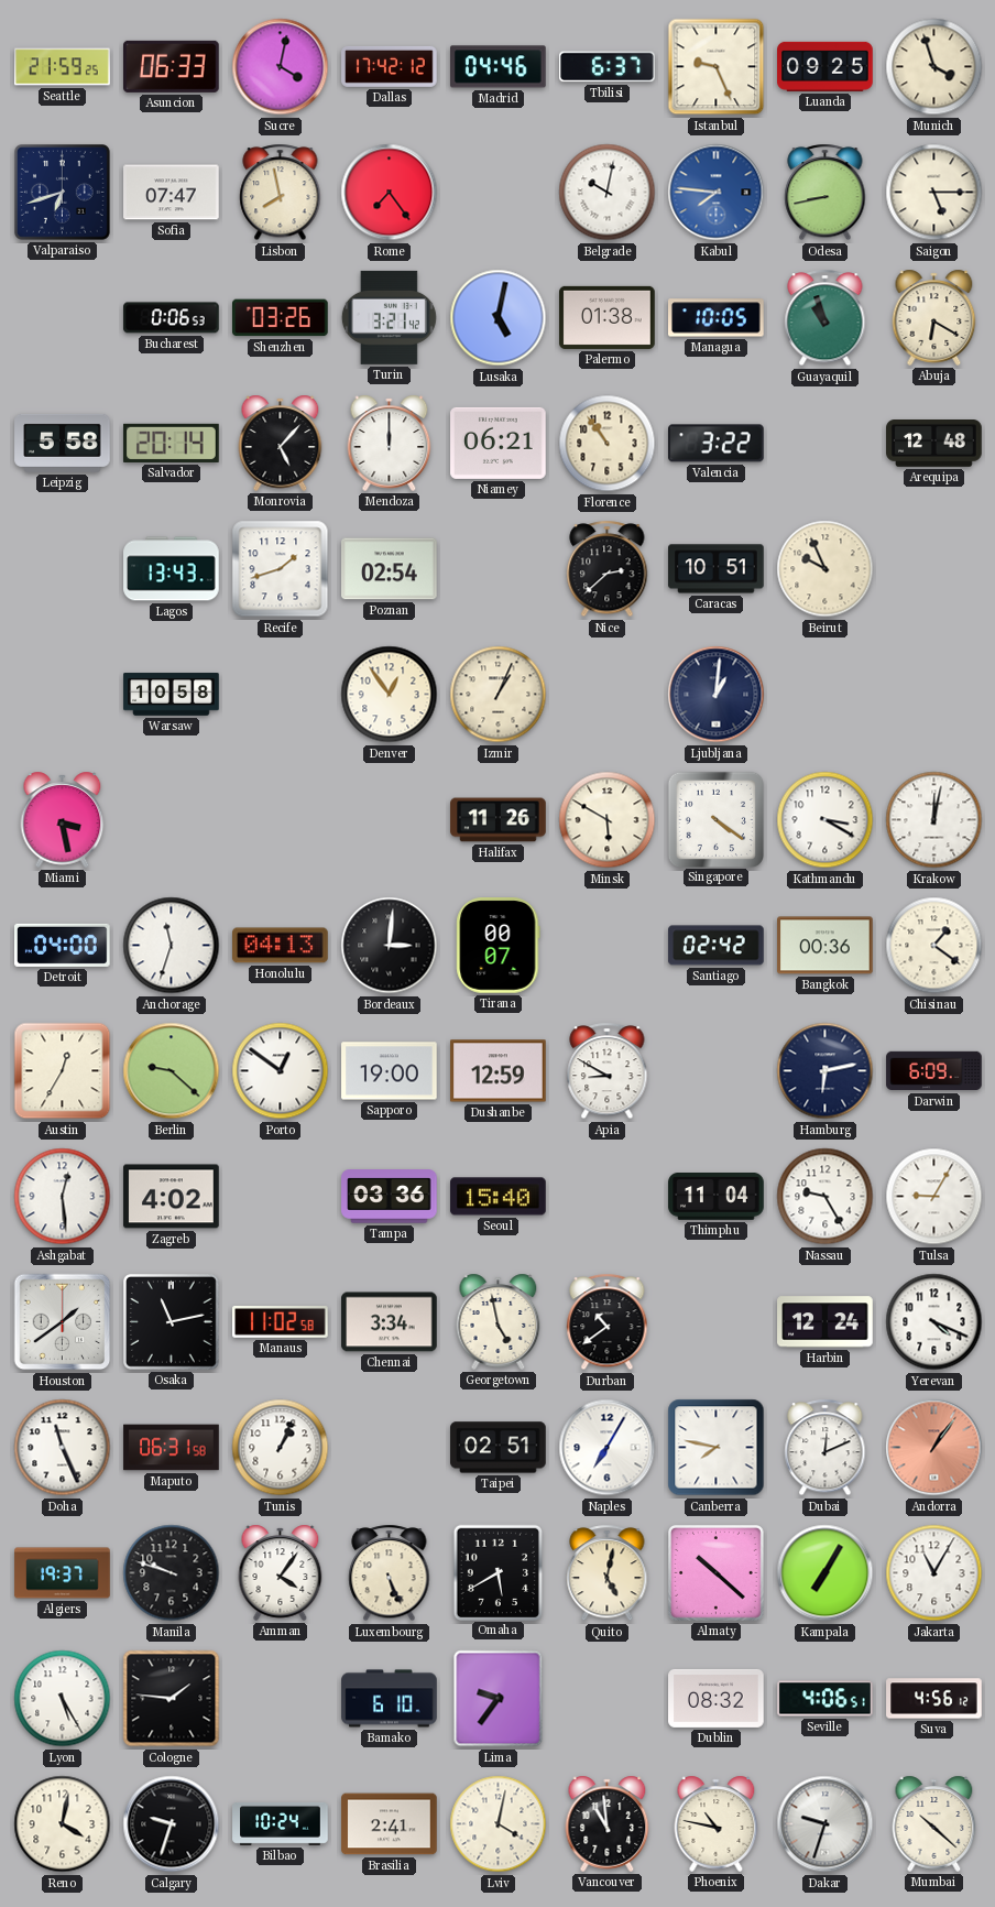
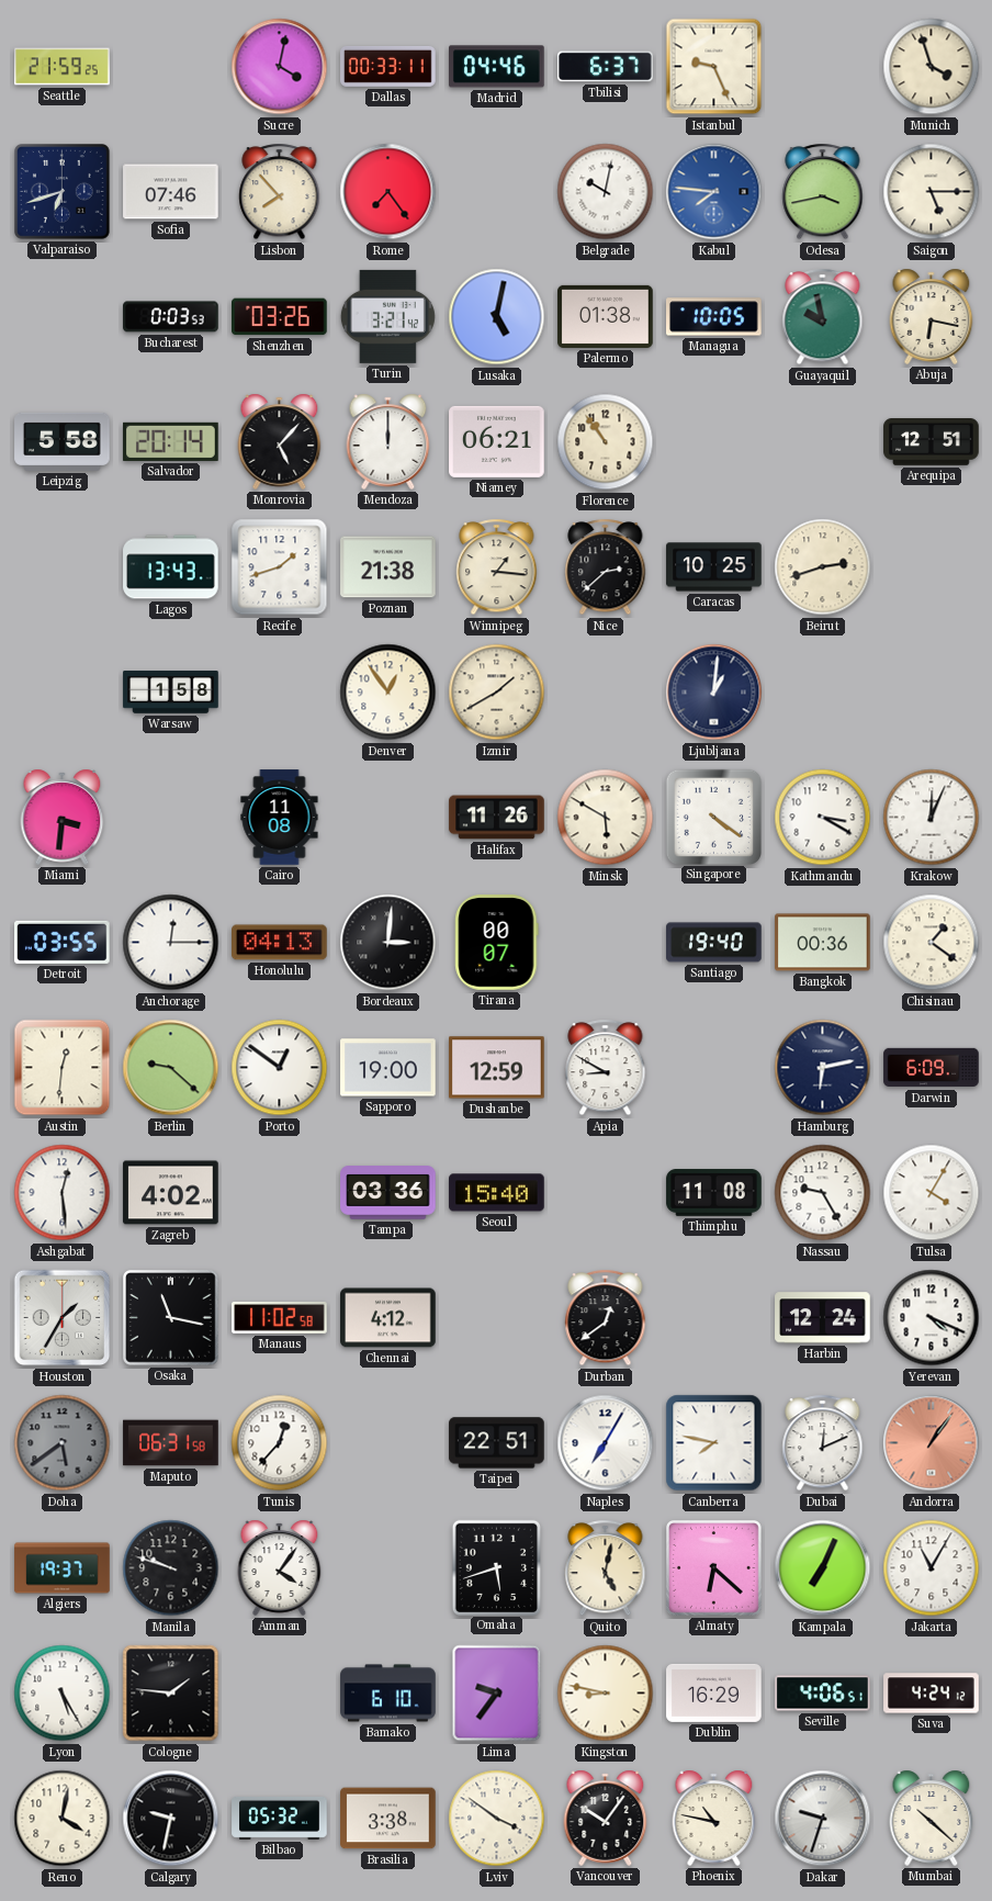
Asuncion: 06:33 -> none
Dallas: 17:42 -> 00:33
Luanda: 09:25 -> none
Sofia: 07:47 -> 07:46
Lisbon: 7:58 -> 7:53
Odesa: 8:43 -> 3:43
Bucharest: 0:06 -> 0:03
Guayaquil: 10:57 -> 9:58
Abuja: 6:20 -> 6:17
Valencia: 3:22 -> none
Arequipa: 12:48 -> 12:51
Poznan: 02:54 -> 21:38
Winnipeg: none -> 1:16
Caracas: 10:51 -> 10:25
Beirut: 9:56 -> 2:42
Warsaw: 10:58 -> 1:58
Izmir: 1:04 -> 1:40
Miami: 3:28 -> 3:31
Cairo: none -> 11:08
Krakow: 12:02 -> 12:04
Detroit: 04:00 -> 03:55
Anchorage: 11:33 -> 12:15
Santiago: 02:42 -> 19:40
Austin: 12:35 -> 12:31
Thimphu: 11:04 -> 11:08
Tulsa: 9:05 -> 4:05
Houston: 1:39 -> 1:35
Osaka: 11:13 -> 11:17
Chennai: 3:34 -> 4:12
Georgetown: 4:58 -> none
Durban: 10:39 -> 12:39
Doha: 11:26 -> 5:39
Doha dial: white -> grey
Tunis: 1:04 -> 12:37
Taipei: 02:51 -> 22:51
Luxembourg: 5:26 -> none
Omaha: 5:40 -> 5:42
Almaty: 10:22 -> 6:22
Kampala: 7:05 -> 7:04
Kingston: none -> 8:47
Dublin: 08:32 -> 16:29
Suva: 4:56 -> 4:24
Calgary: 9:33 -> 9:32
Bilbao: 10:24 -> 05:32
Brasilia: 2:41 -> 3:38
Lviv: 4:02 -> 3:51
Vancouver: 10:59 -> 10:06
